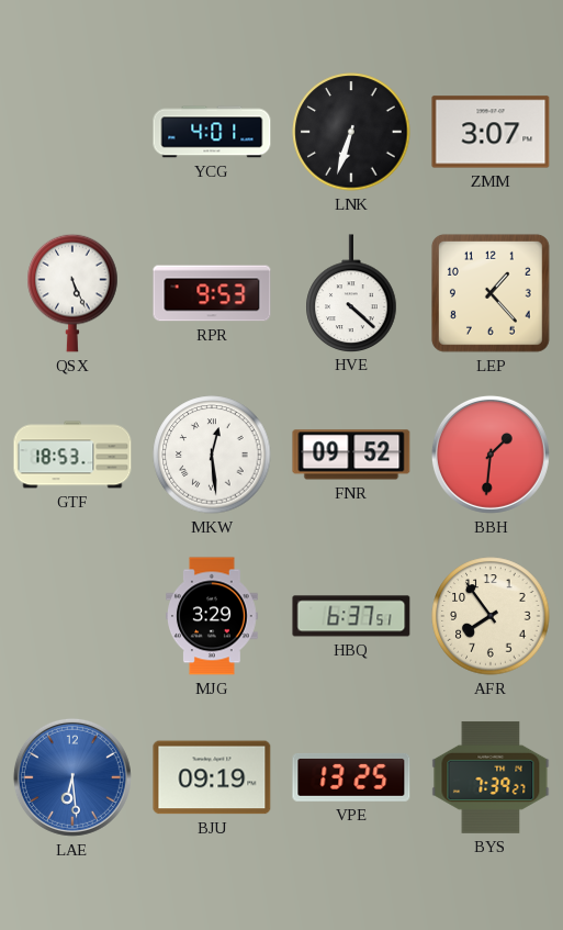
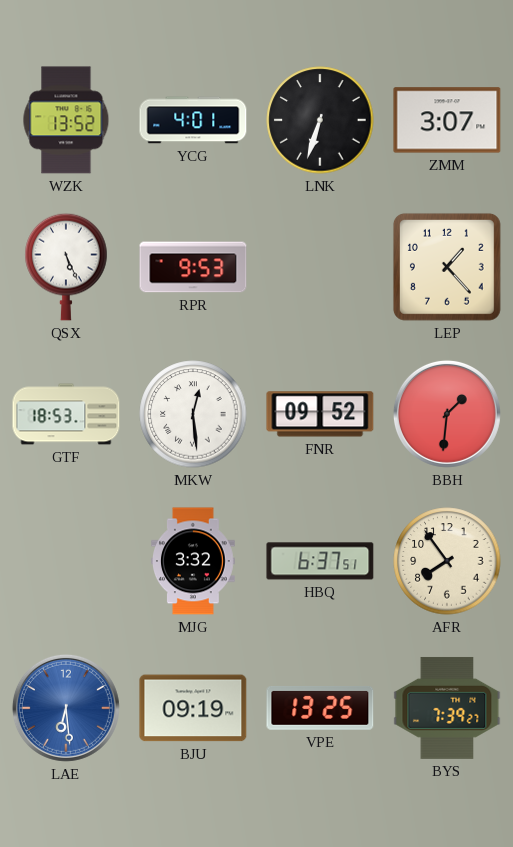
WZK: none -> 13:52
HVE: 4:22 -> none
MJG: 3:29 -> 3:32
